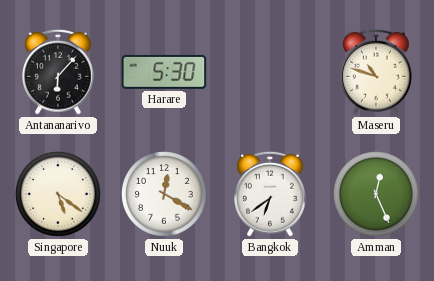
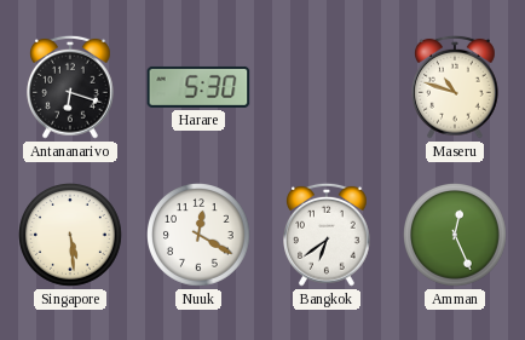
Antananarivo: 6:07 -> 6:18
Singapore: 5:21 -> 5:29
